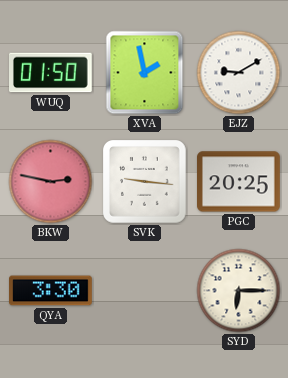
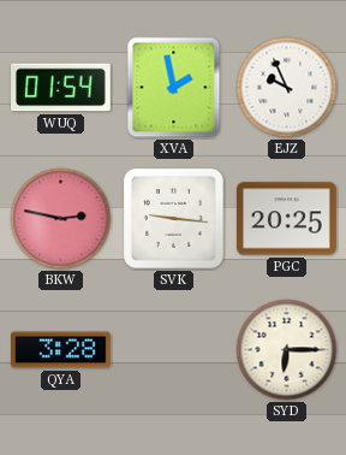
WUQ: 01:50 -> 01:54
EJZ: 9:10 -> 9:56
QYA: 3:30 -> 3:28
